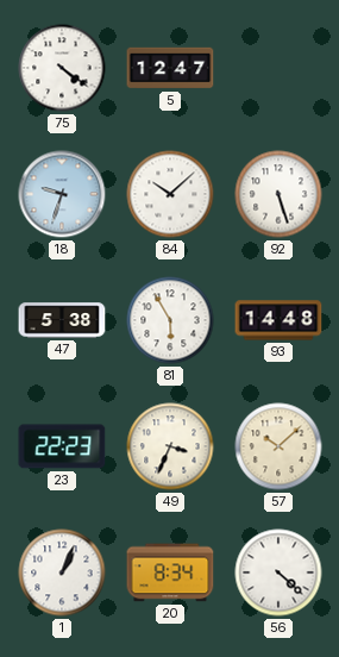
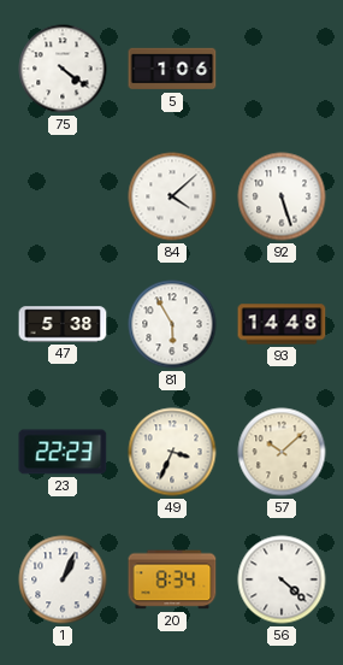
5: 12:47 -> 1:06
18: 9:33 -> none
84: 10:08 -> 4:08
